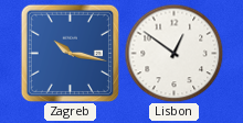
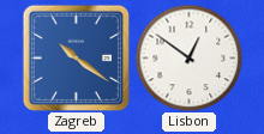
Zagreb: 10:17 -> 10:21
